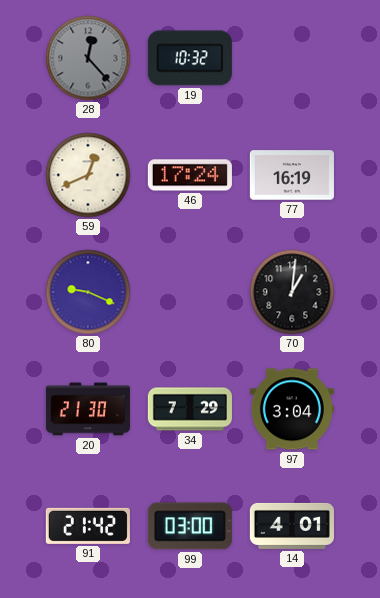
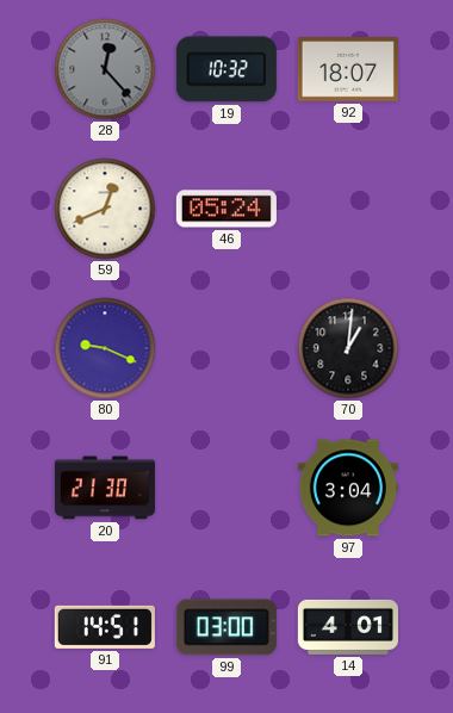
92: none -> 18:07
46: 17:24 -> 05:24
77: 16:19 -> none
34: 7:29 -> none
91: 21:42 -> 14:51
